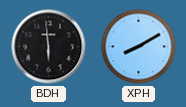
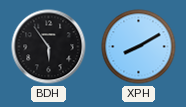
BDH: 5:59 -> 5:54
